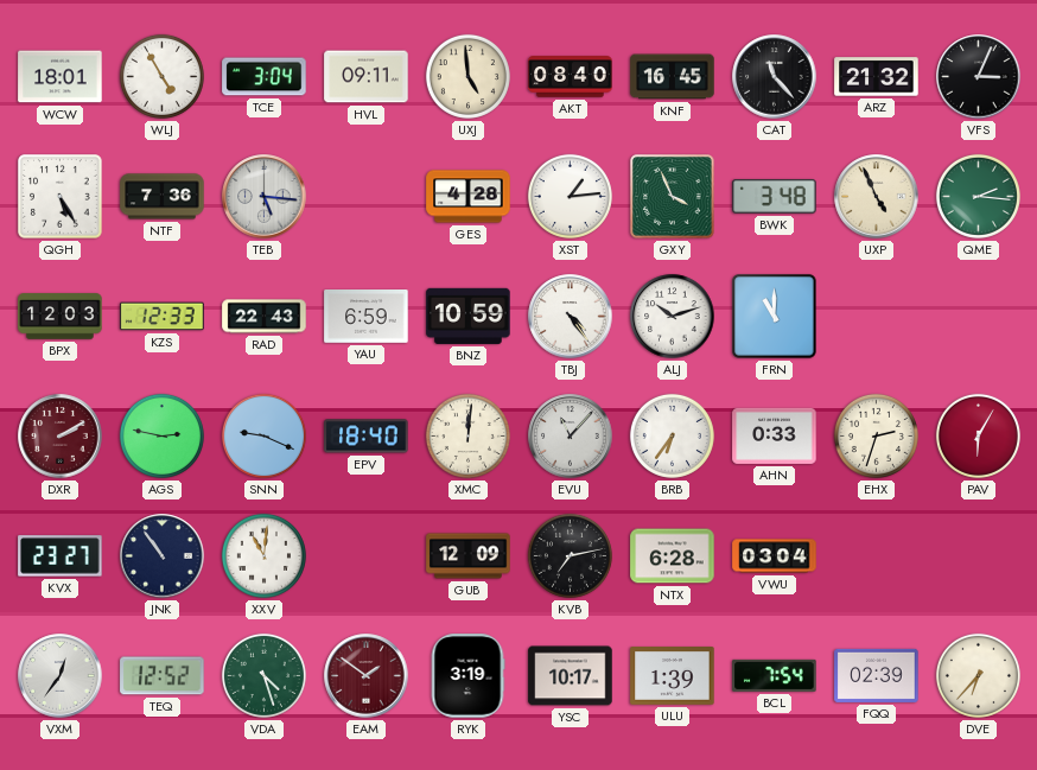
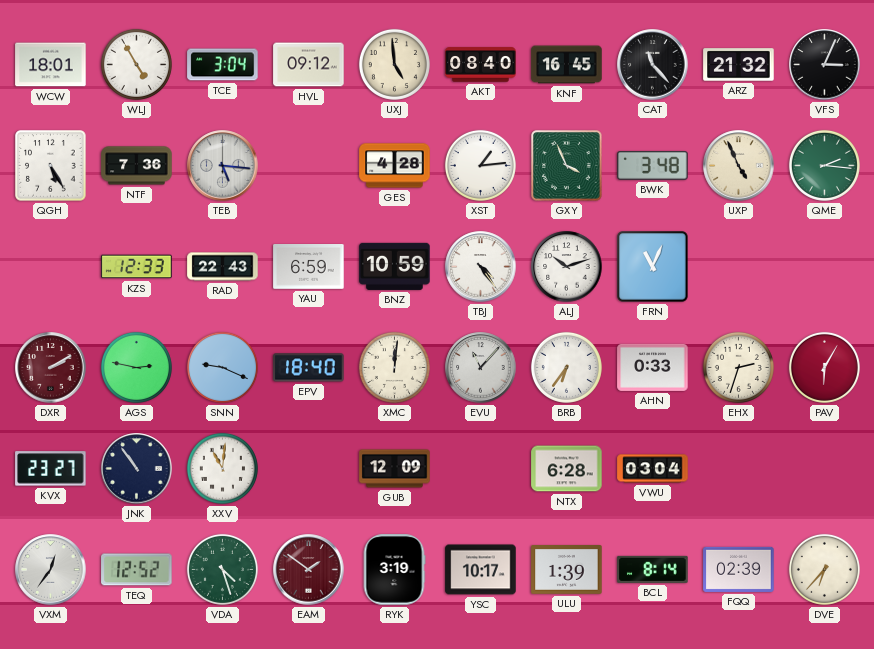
HVL: 09:11 -> 09:12
BPX: 12:03 -> none
FRN: 11:00 -> 11:04
KVB: 7:13 -> none
BCL: 7:54 -> 8:14
